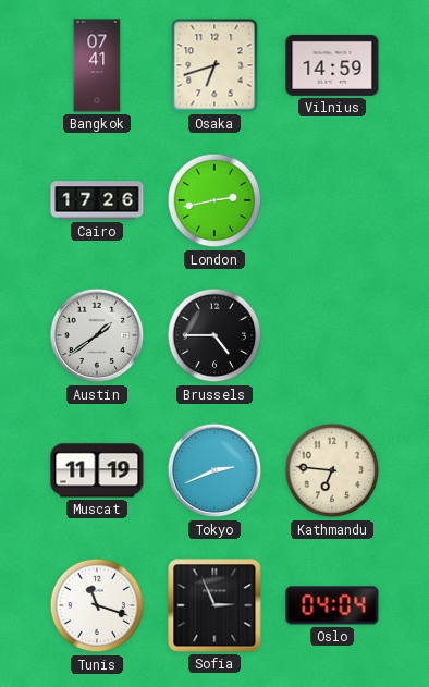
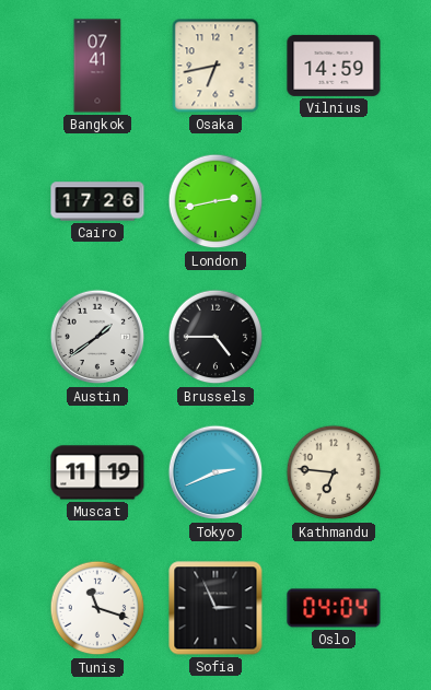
Osaka: 6:42 -> 6:43
